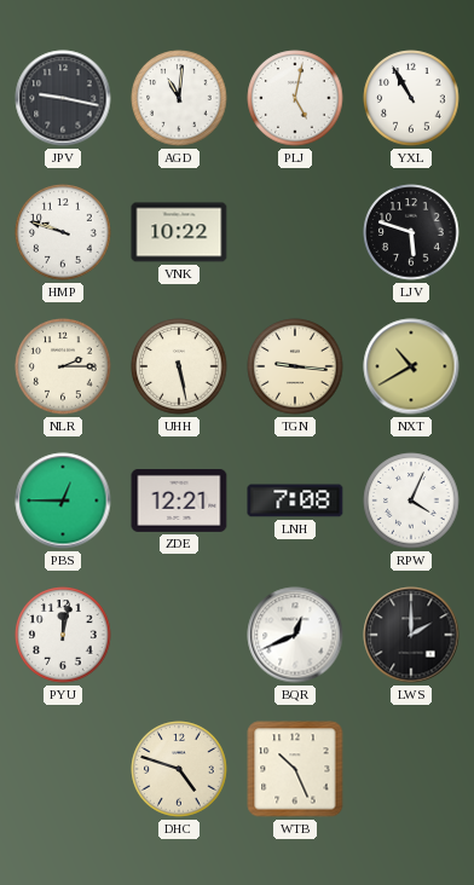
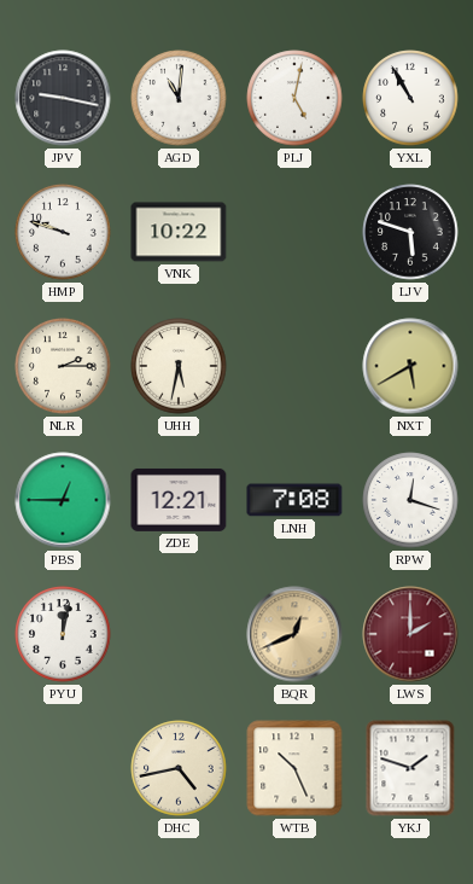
UHH: 5:28 -> 5:32
TGN: 9:16 -> none
NXT: 10:40 -> 5:40
RPW: 4:04 -> 12:18
BQR dial: white -> champagne
LWS dial: black -> burgundy
DHC: 4:48 -> 4:43
YKJ: none -> 1:48
